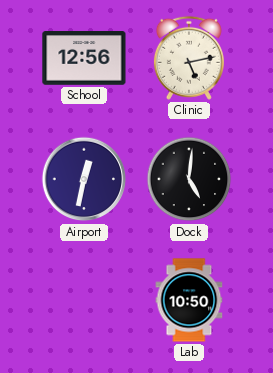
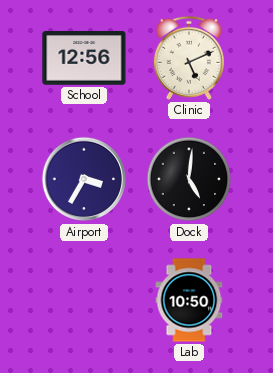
Clinic: 5:13 -> 5:11
Airport: 12:32 -> 3:35
